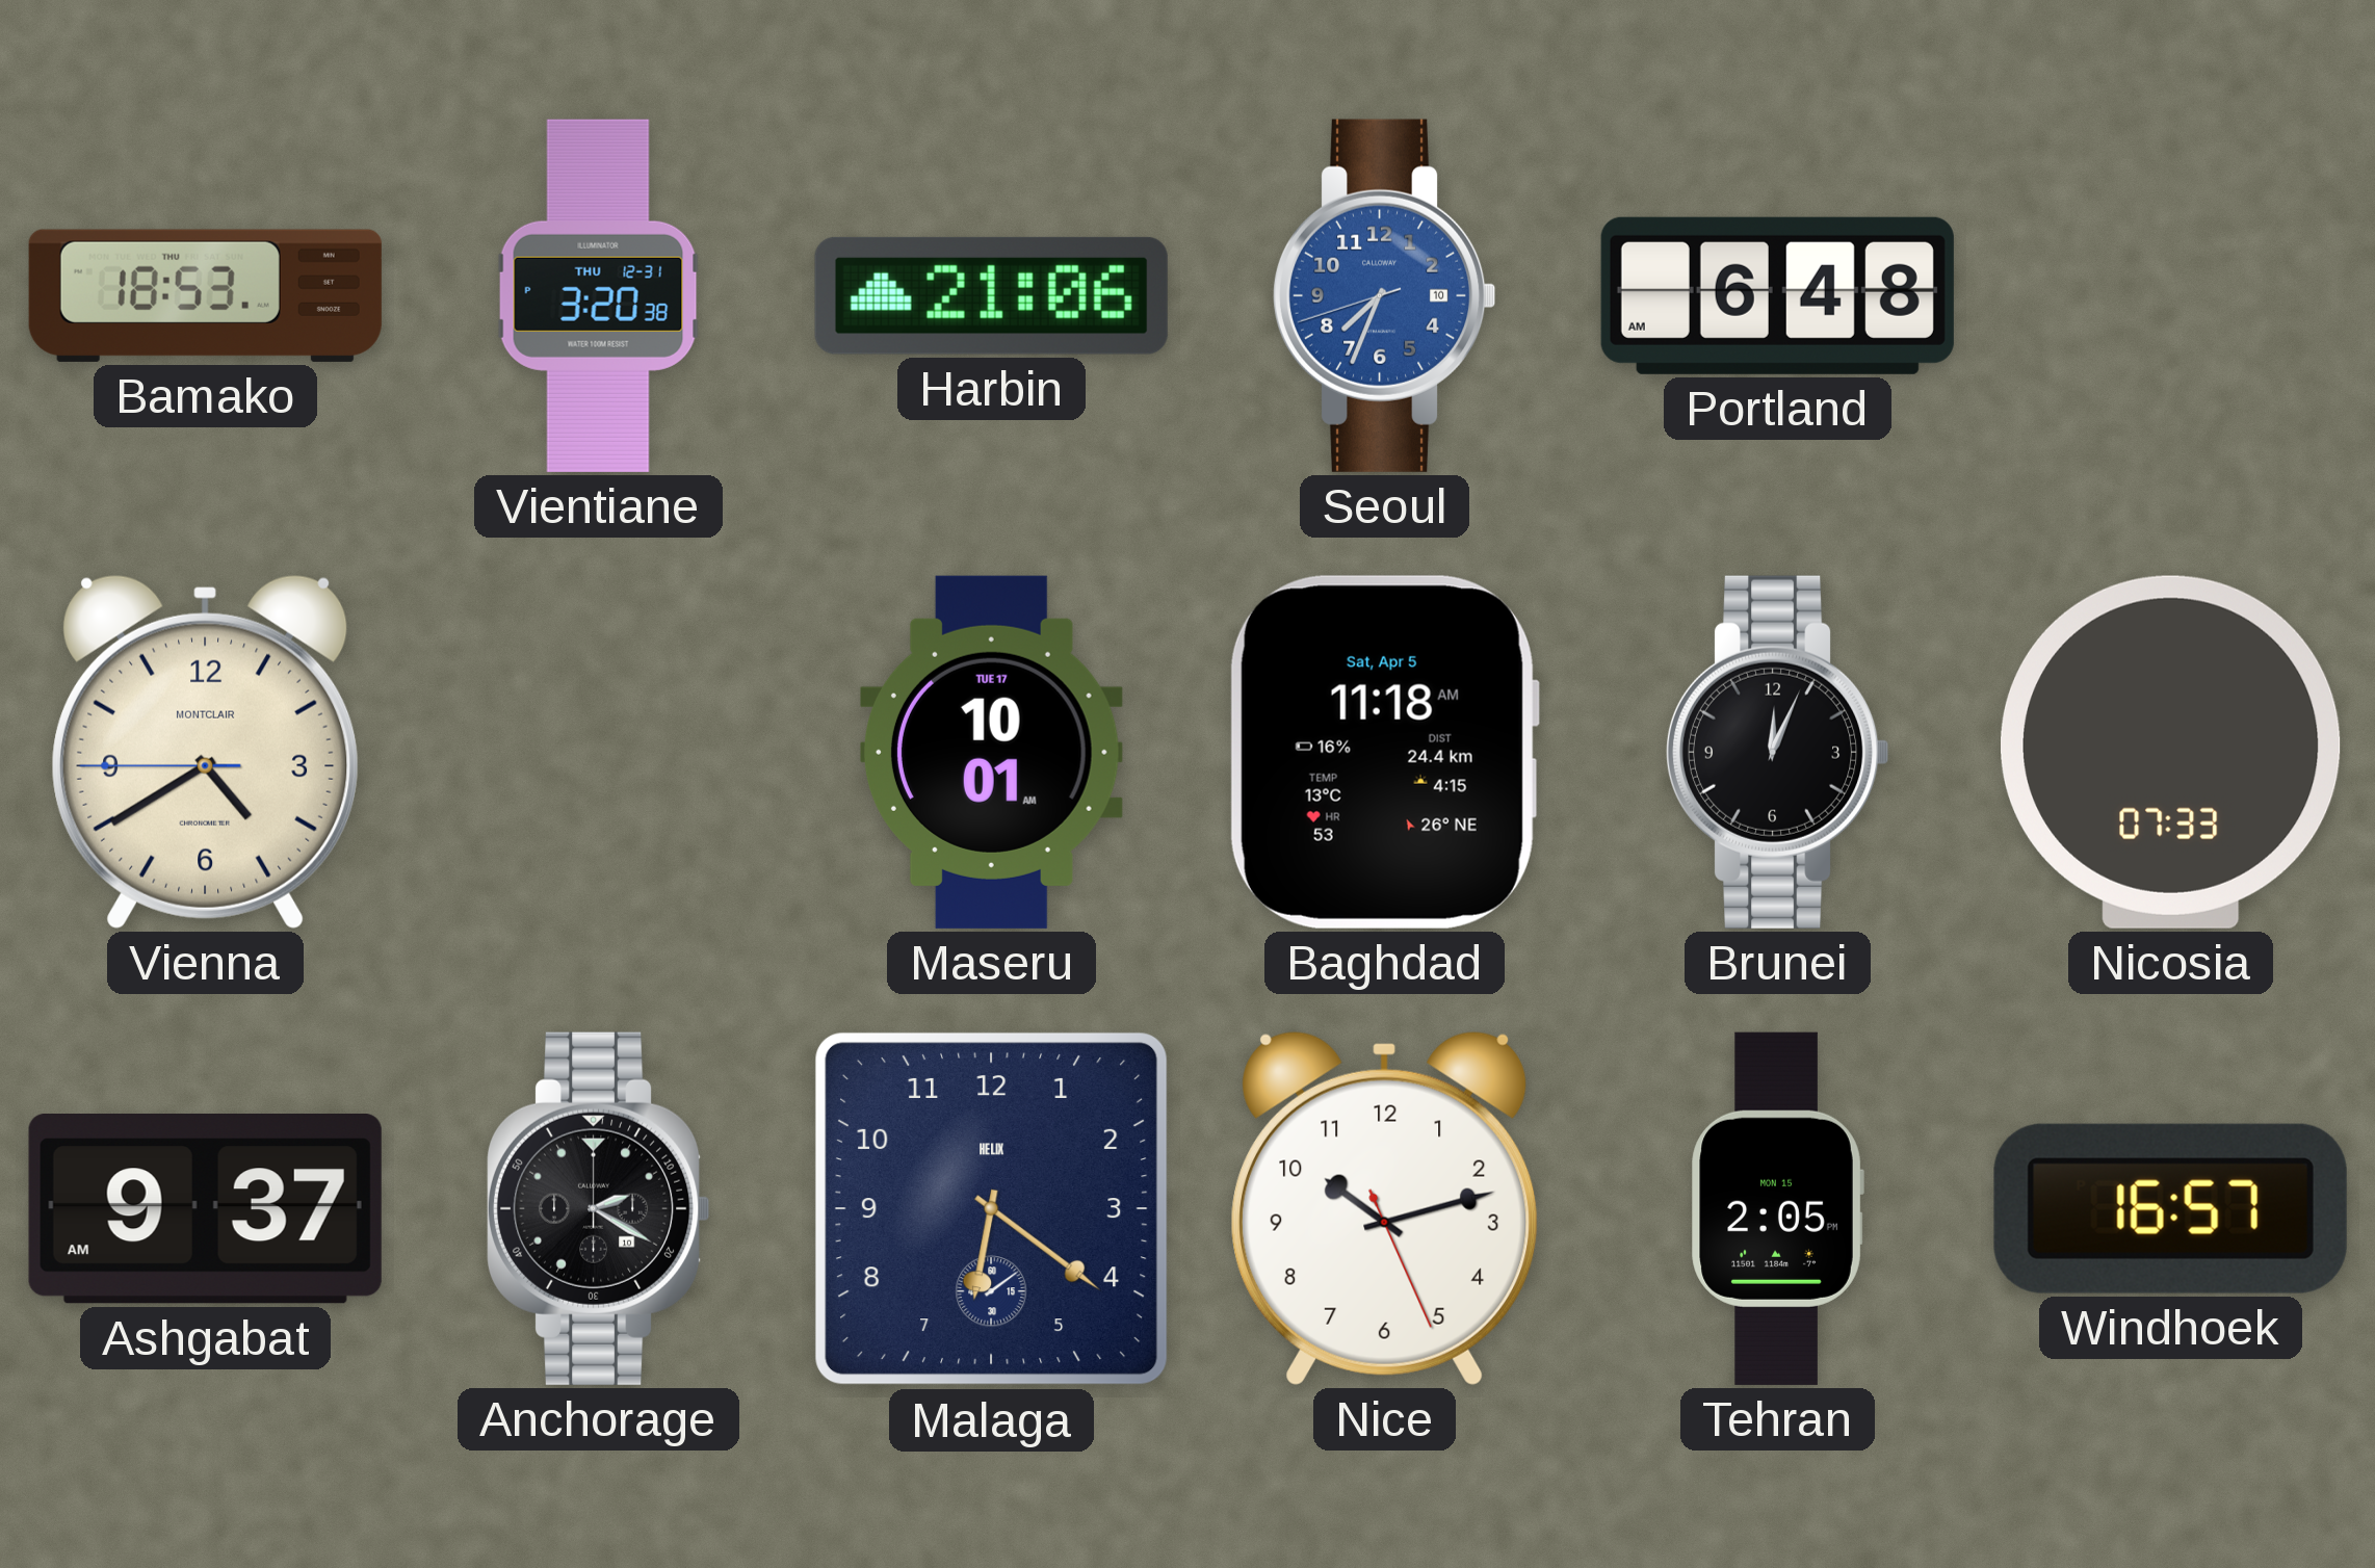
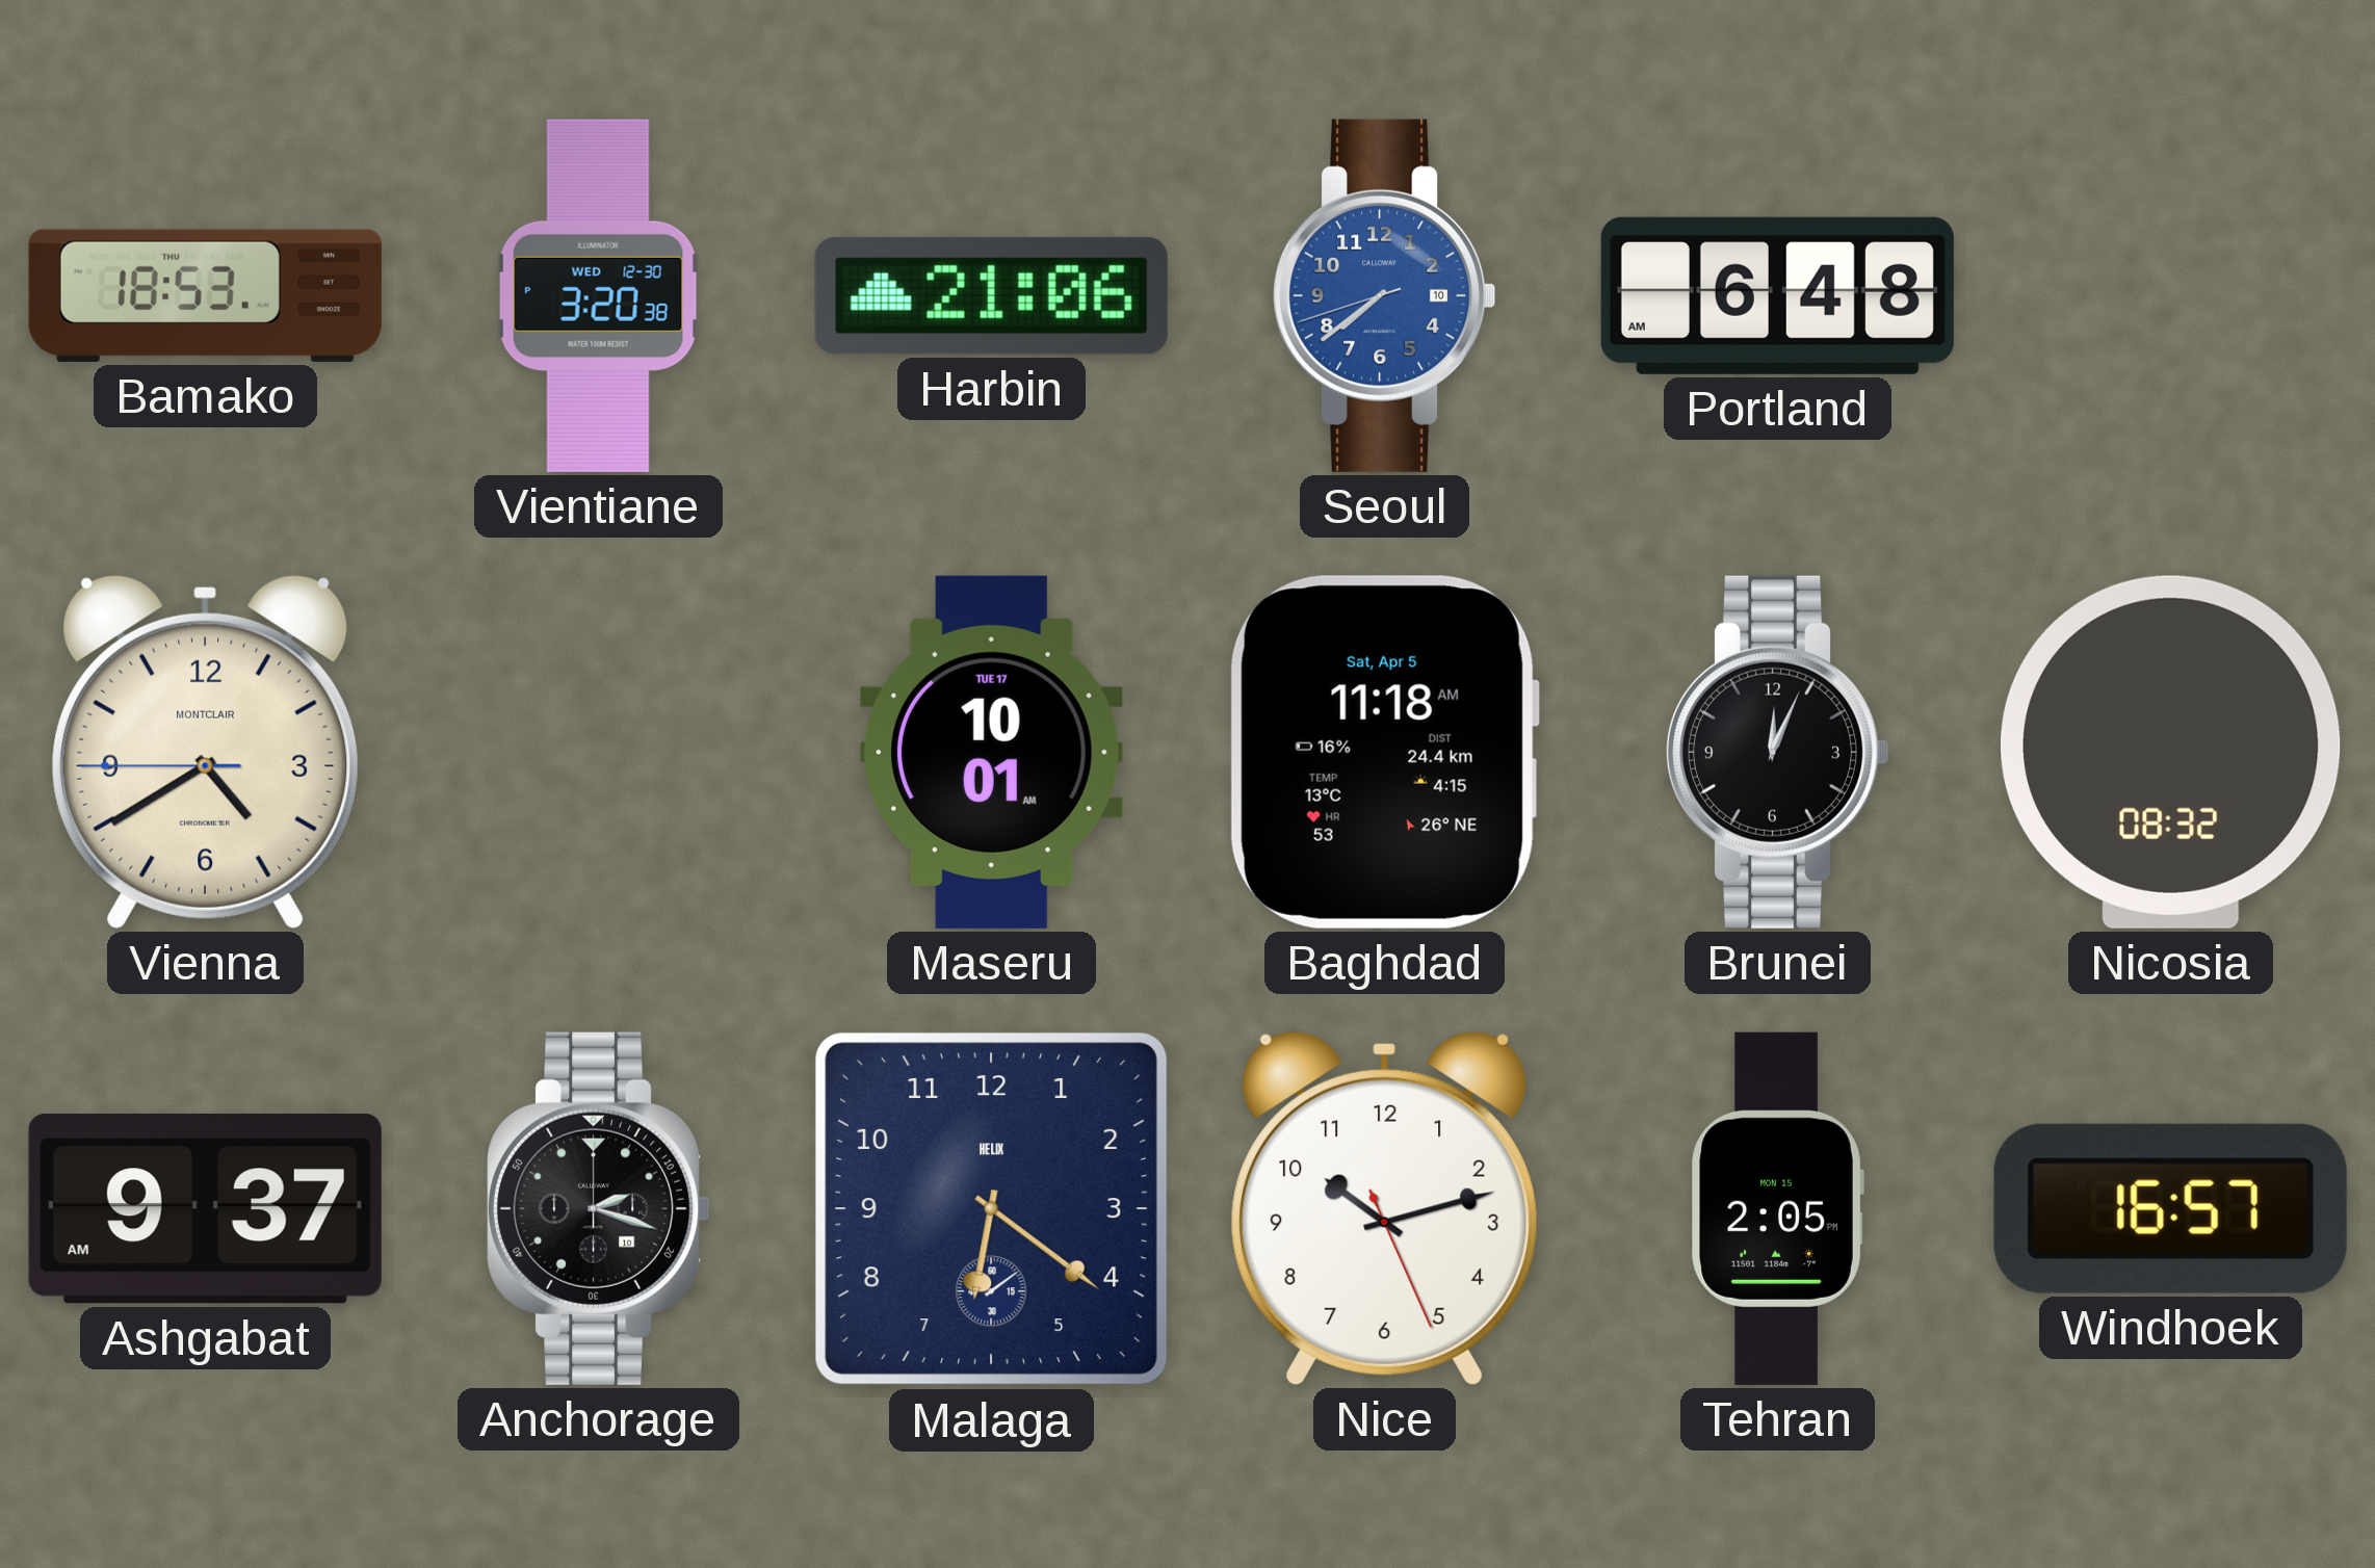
Vientiane date: THU 12-31 -> WED 12-30
Seoul: 7:33 -> 7:38
Nicosia: 07:33 -> 08:32
Anchorage: 2:20 -> 2:18
